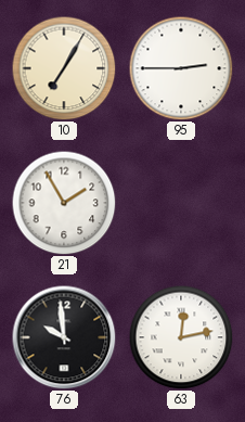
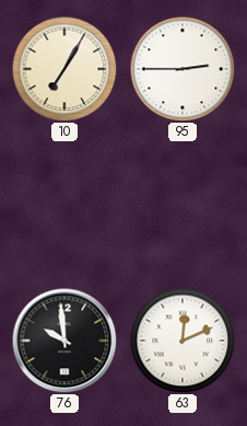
21: 1:55 -> none
63: 12:13 -> 12:11
